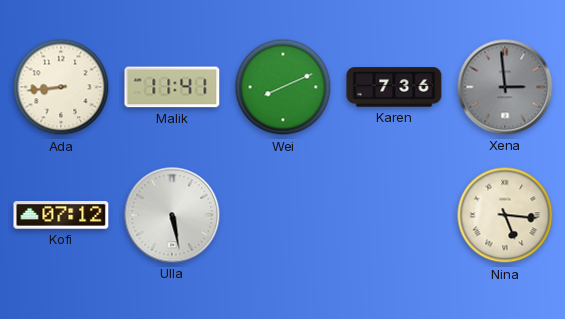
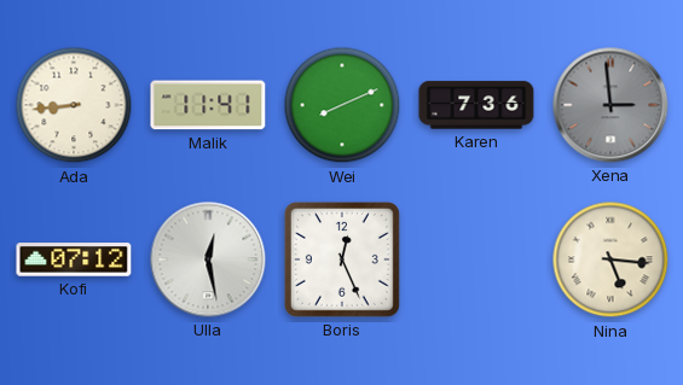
Ulla: 5:28 -> 12:28
Boris: none -> 12:26
